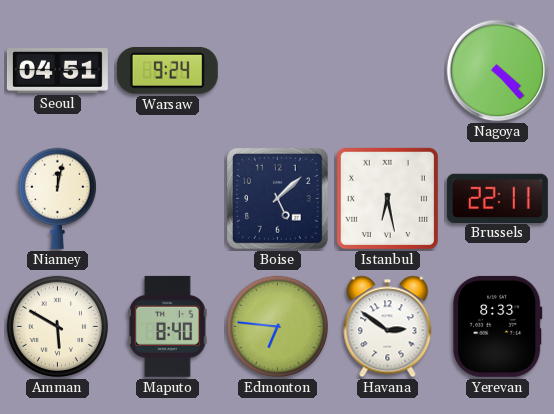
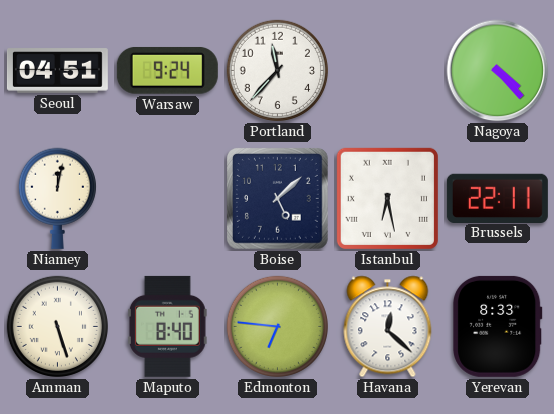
Portland: none -> 11:37
Amman: 5:50 -> 5:27
Havana: 2:51 -> 12:22
